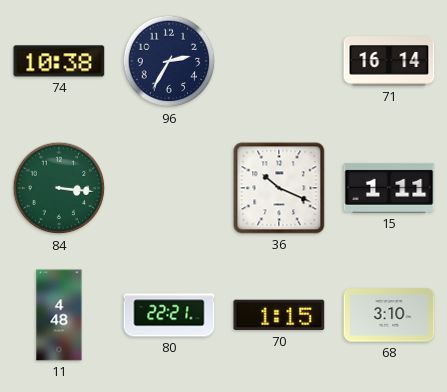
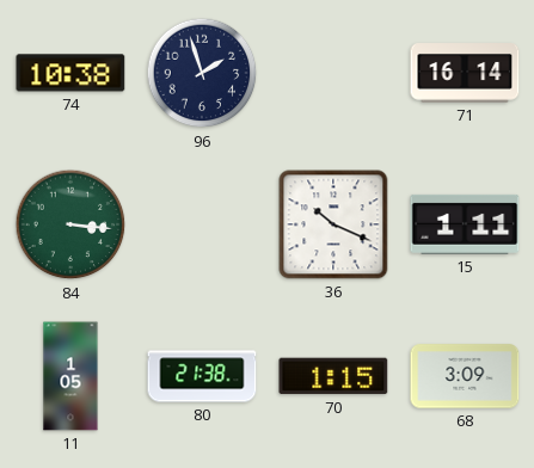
96: 2:35 -> 1:57
11: 4:48 -> 1:05
80: 22:21 -> 21:38
68: 3:10 -> 3:09
